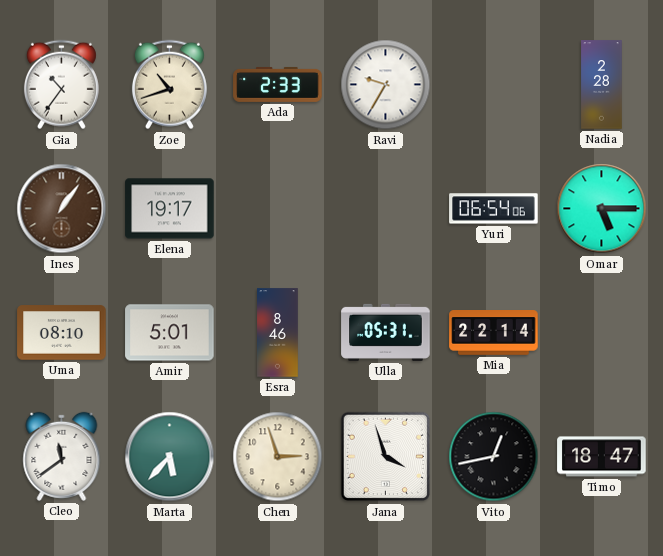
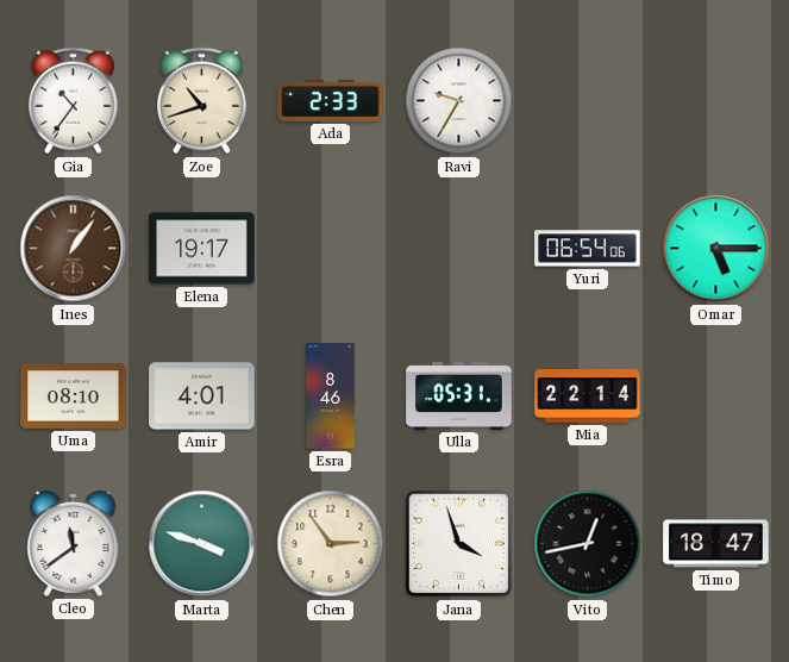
Nadia: 2:28 -> none
Amir: 5:01 -> 4:01
Marta: 5:37 -> 3:48
Chen: 2:57 -> 2:54
